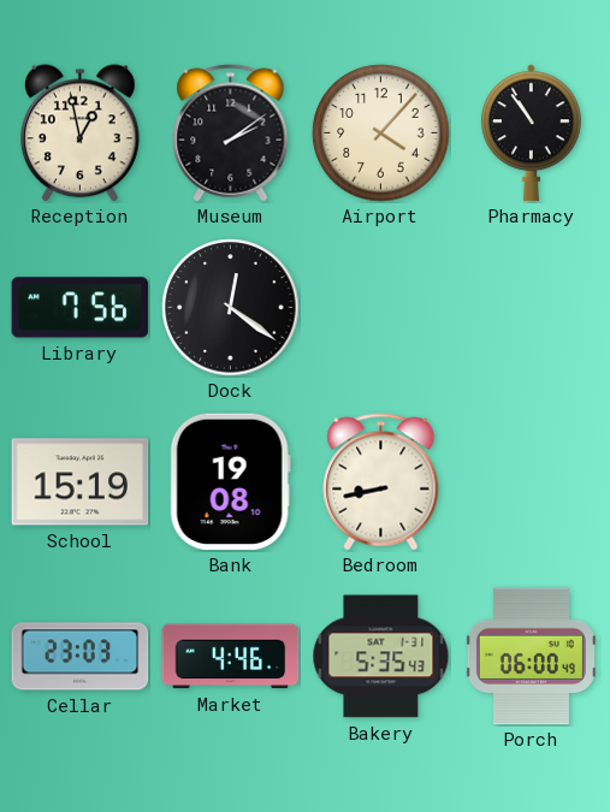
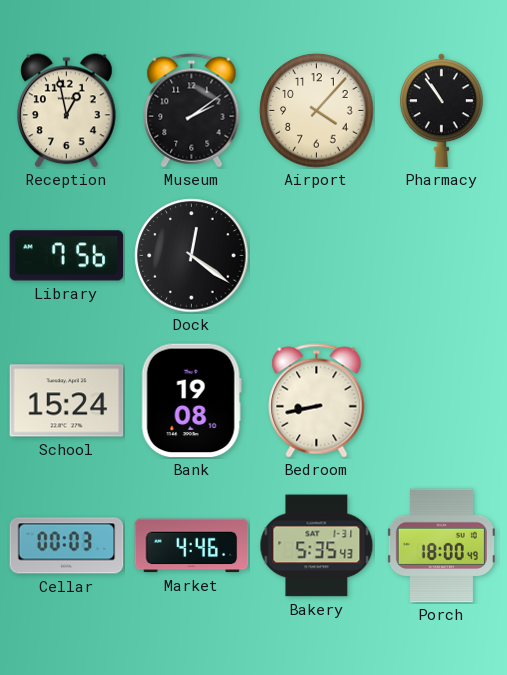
School: 15:19 -> 15:24
Cellar: 23:03 -> 00:03
Porch: 06:00 -> 18:00
